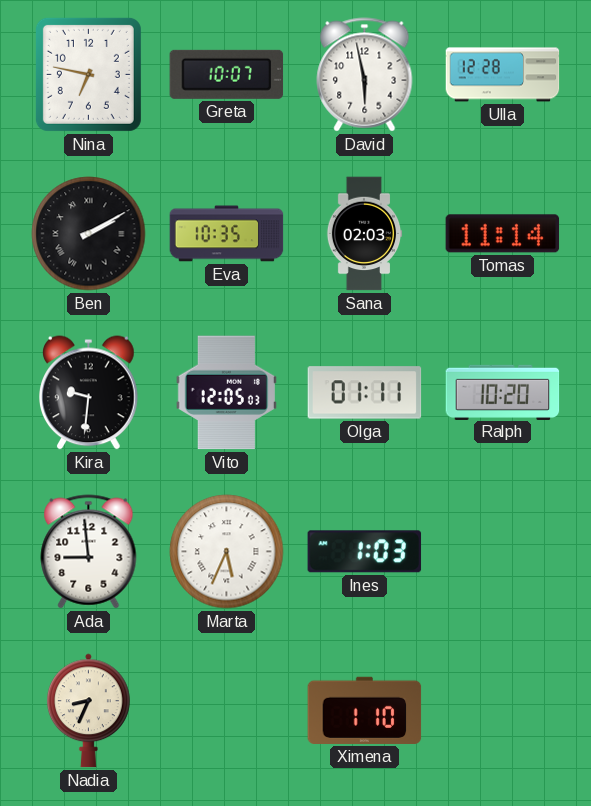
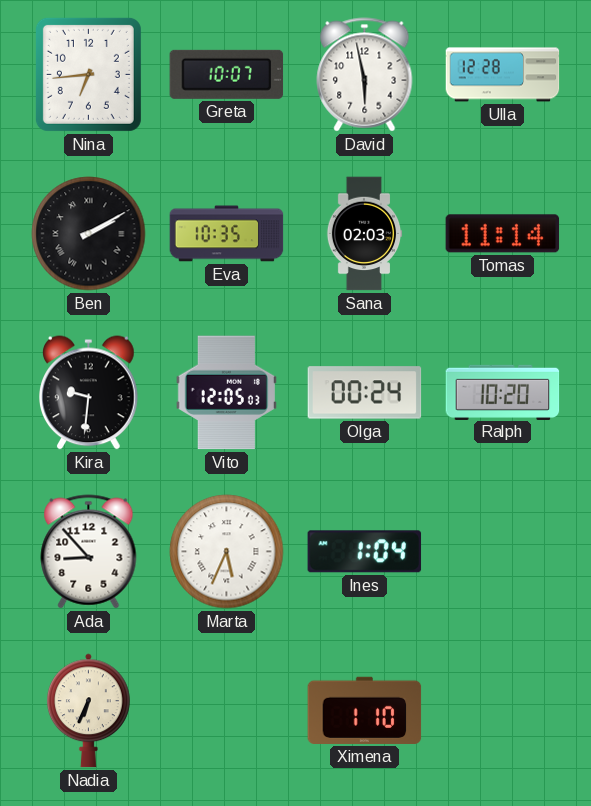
Nina: 6:47 -> 6:44
Olga: 01:11 -> 00:24
Ada: 8:59 -> 8:53
Ines: 1:03 -> 1:04
Nadia: 8:34 -> 6:34
